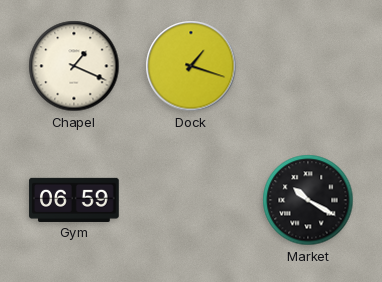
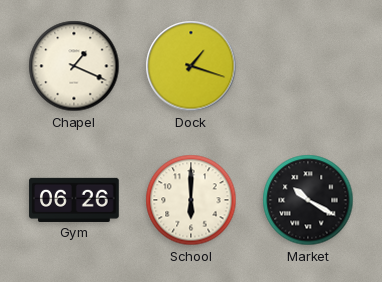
Gym: 06:59 -> 06:26
School: none -> 6:00
